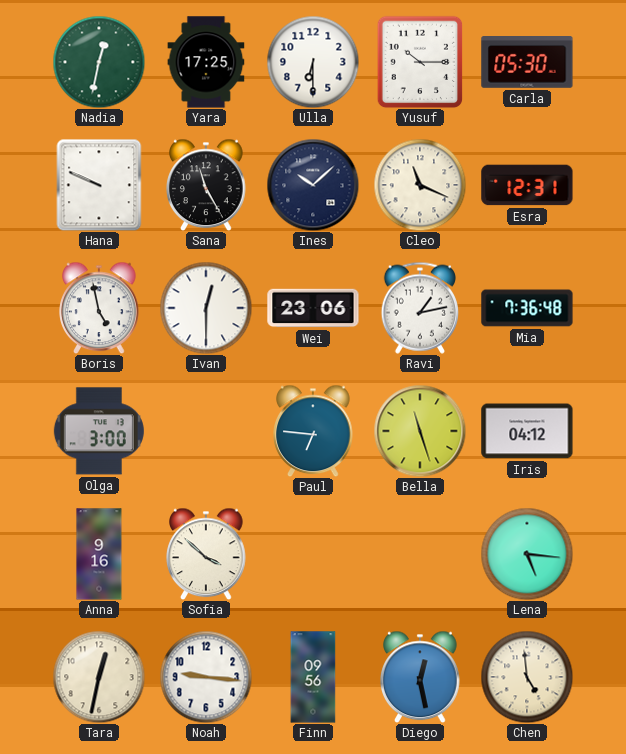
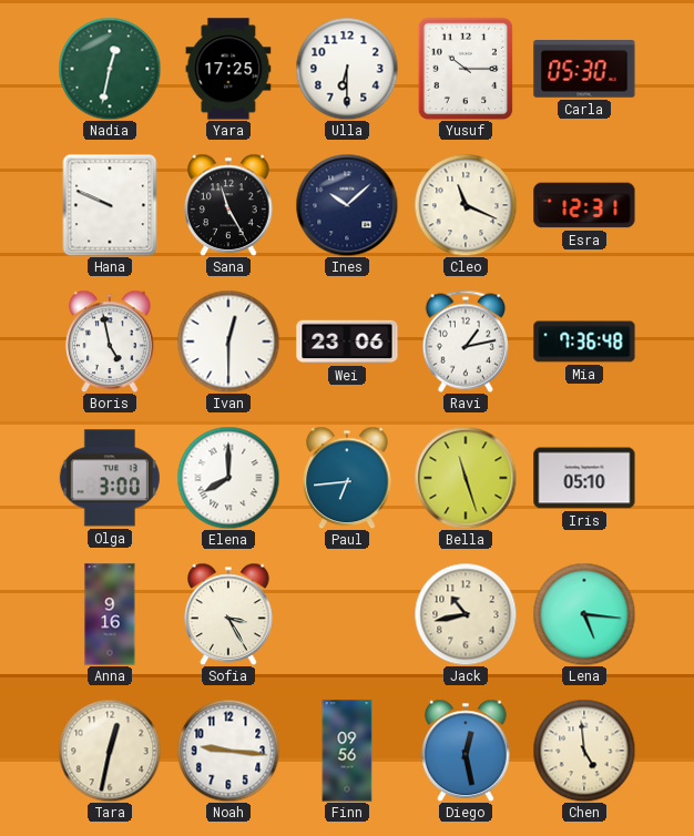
Elena: none -> 8:00
Paul: 6:46 -> 6:44
Iris: 04:12 -> 05:10
Sofia: 3:52 -> 3:25
Jack: none -> 10:43
